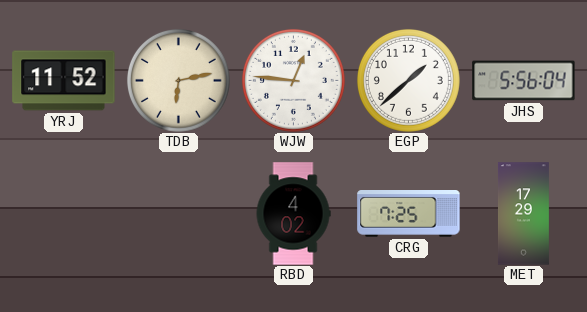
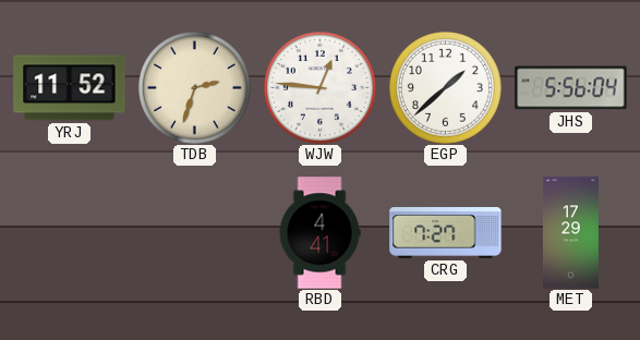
TDB: 6:13 -> 2:33
RBD: 4:02 -> 4:41
CRG: 7:25 -> 7:27
